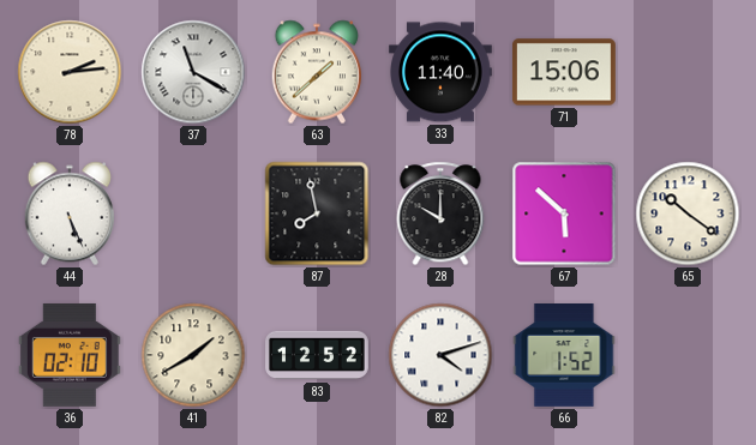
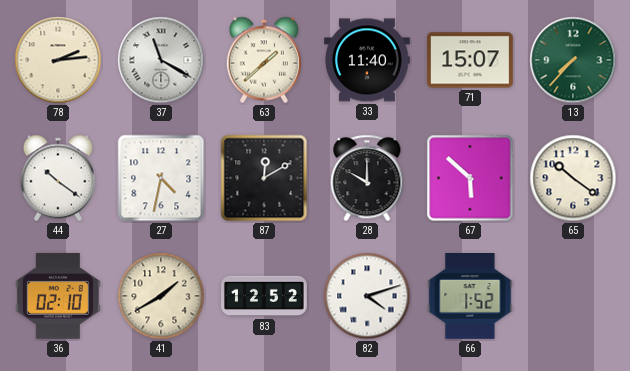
71: 15:06 -> 15:07
13: none -> 7:37
44: 5:26 -> 10:21
27: none -> 4:32
87: 7:58 -> 12:10
